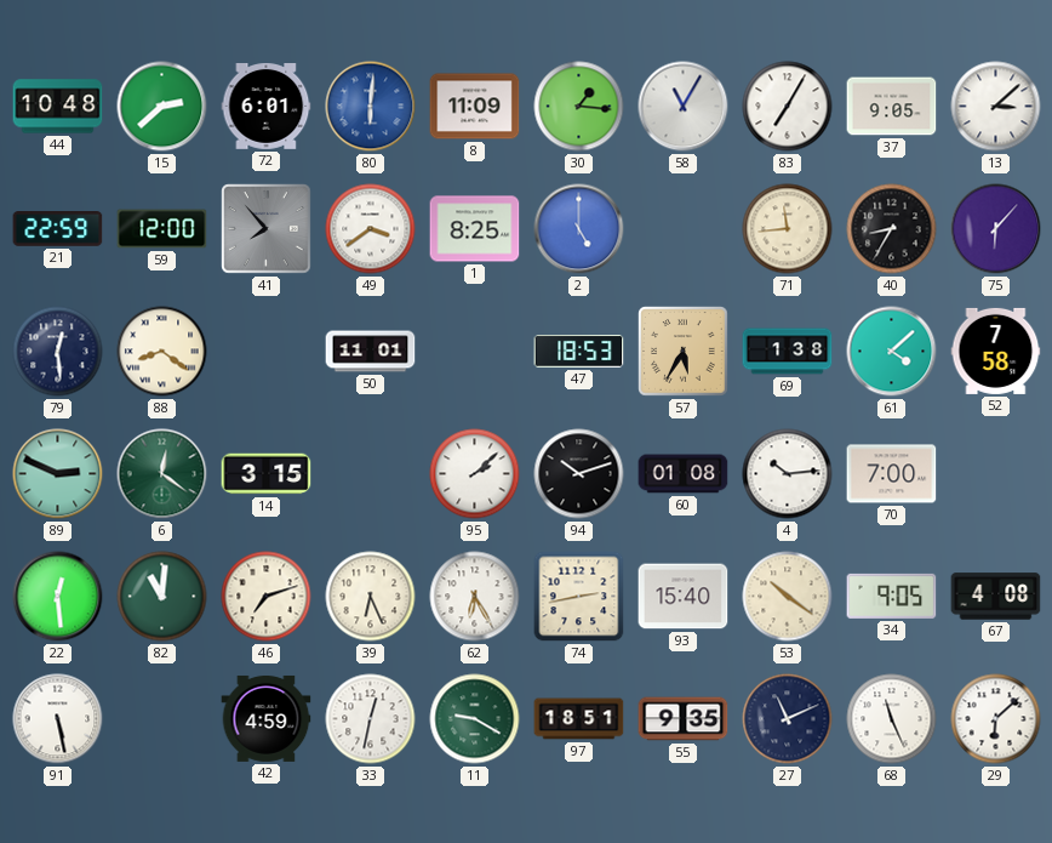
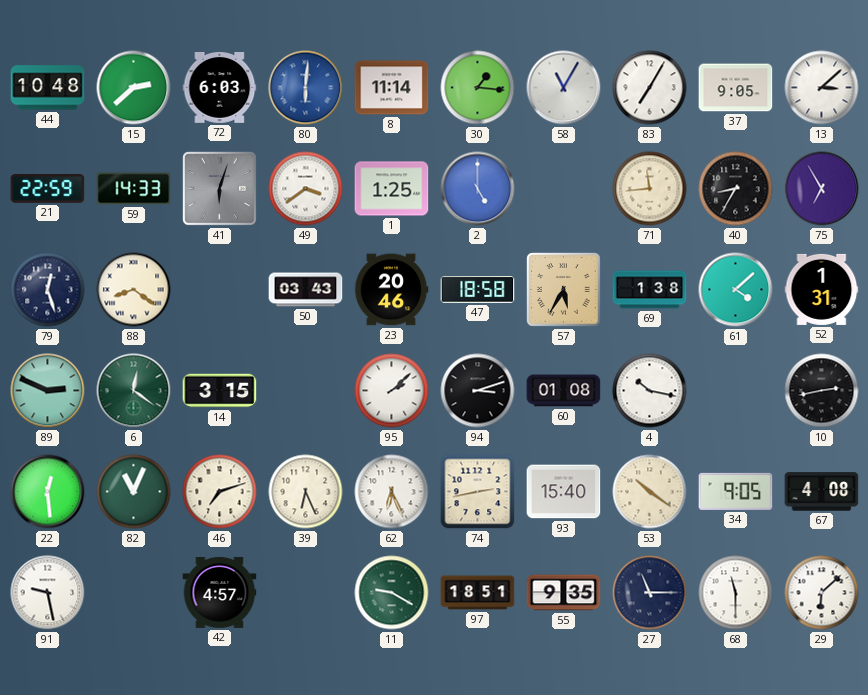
72: 6:01 -> 6:03
8: 11:09 -> 11:14
59: 12:00 -> 14:33
41: 7:53 -> 6:03
1: 8:25 -> 1:25
75: 6:07 -> 6:55
79: 12:29 -> 12:27
50: 11:01 -> 03:43
23: none -> 20:46
47: 18:53 -> 18:58
52: 7:58 -> 1:31
94: 10:12 -> 3:12
4: 10:14 -> 10:17
70: 7:00 -> none
10: none -> 2:43
82: 11:01 -> 11:04
62: 6:25 -> 6:26
91: 5:28 -> 9:28
42: 4:59 -> 4:57
33: 12:32 -> none
27: 11:11 -> 11:15
68: 11:26 -> 11:30
